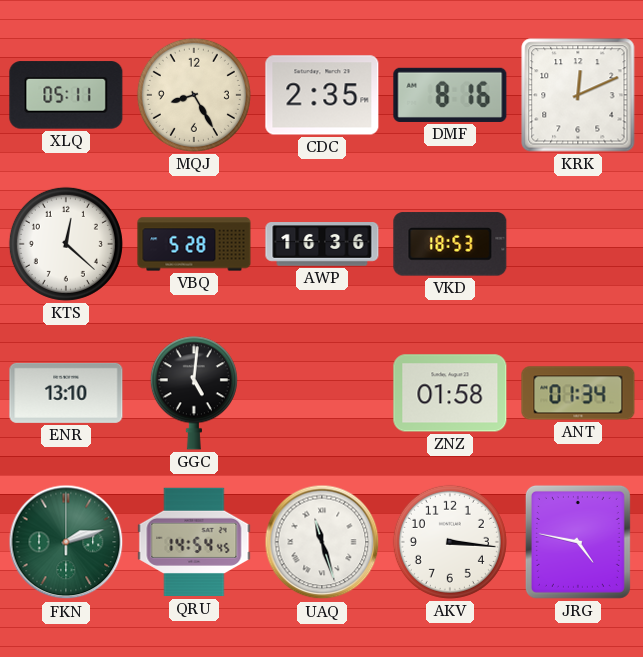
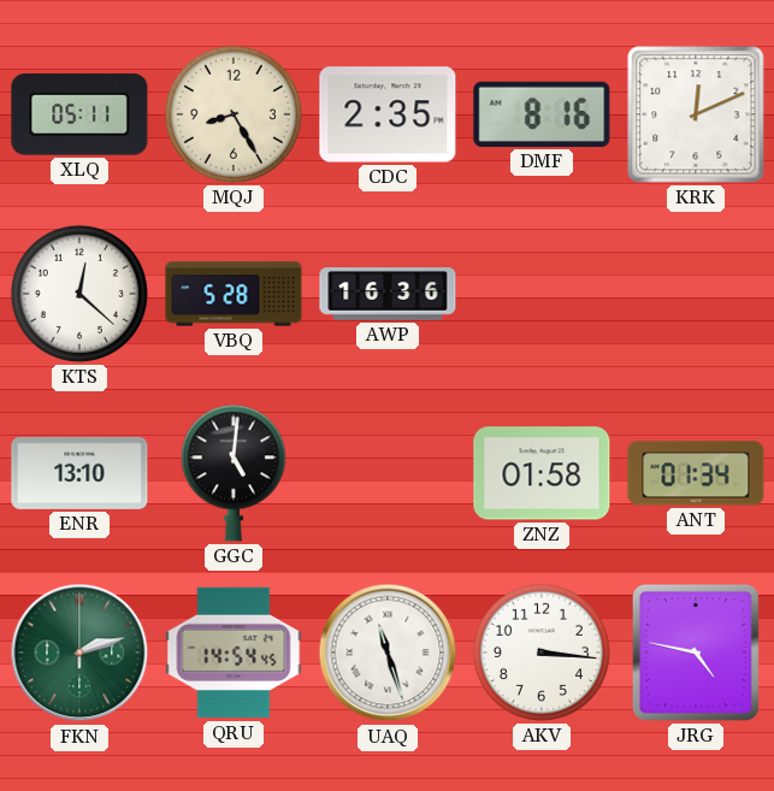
VKD: 18:53 -> none
